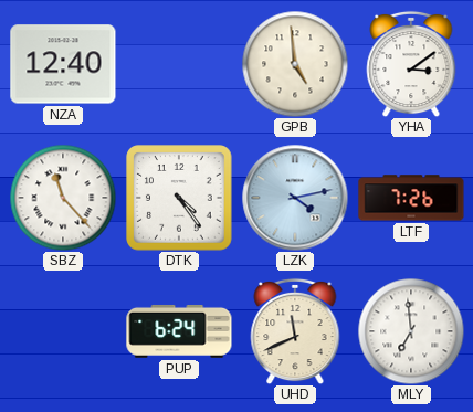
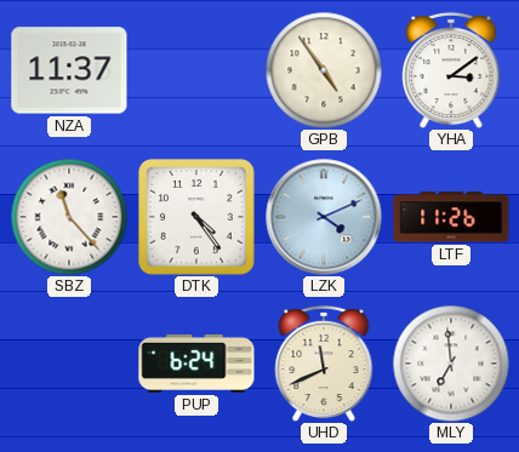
NZA: 12:40 -> 11:37
GPB: 4:59 -> 4:54
LZK: 4:13 -> 4:11
LTF: 7:26 -> 11:26
